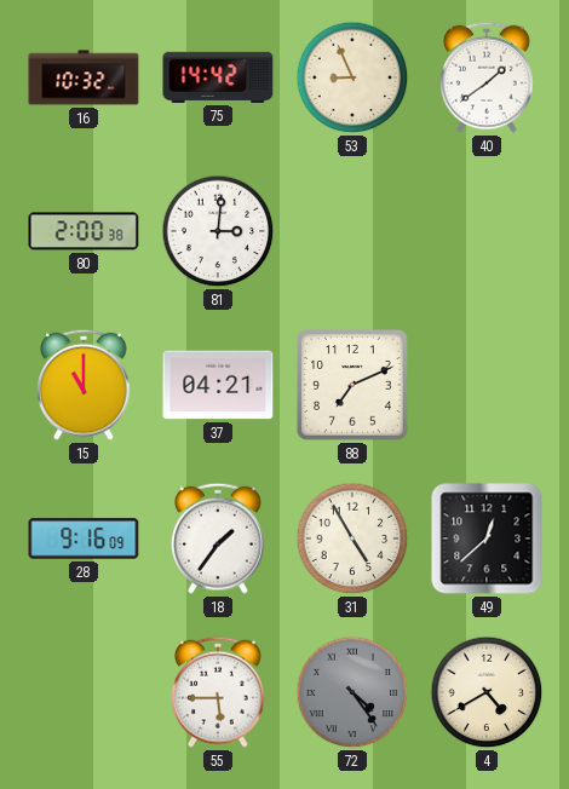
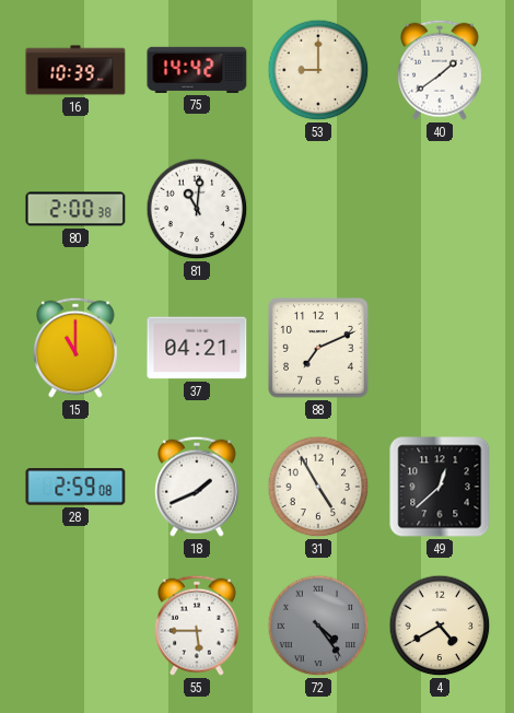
16: 10:32 -> 10:39
53: 8:56 -> 9:00
81: 3:01 -> 11:01
28: 9:16 -> 2:59
18: 1:36 -> 1:41
